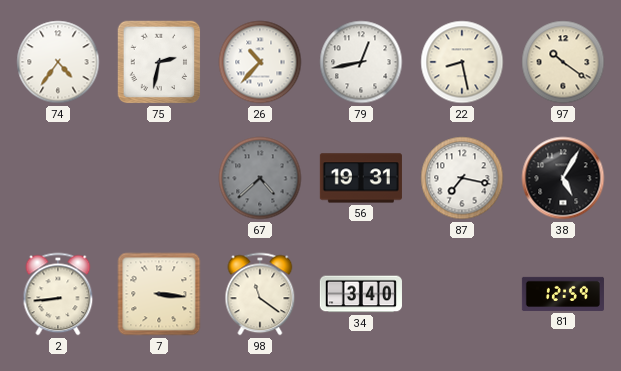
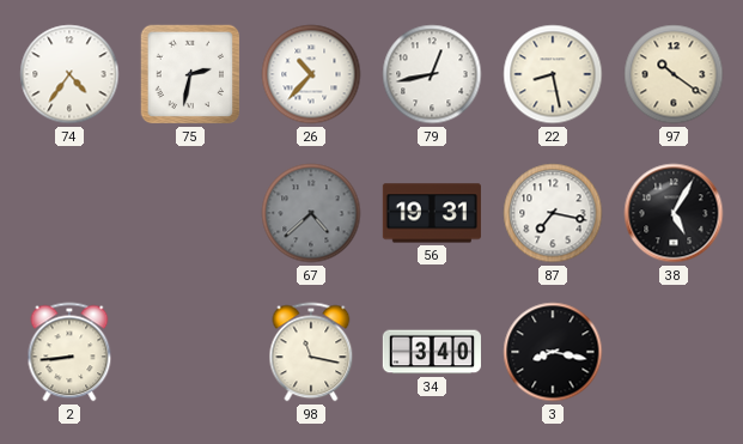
7: 3:16 -> none
98: 11:21 -> 11:17
3: none -> 8:17
81: 12:59 -> none
